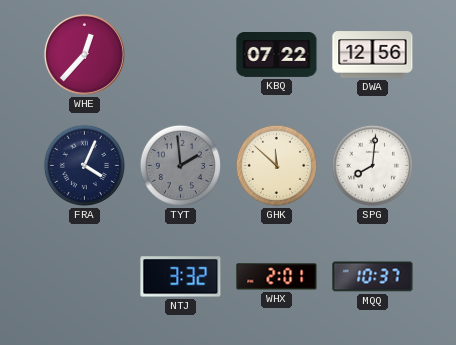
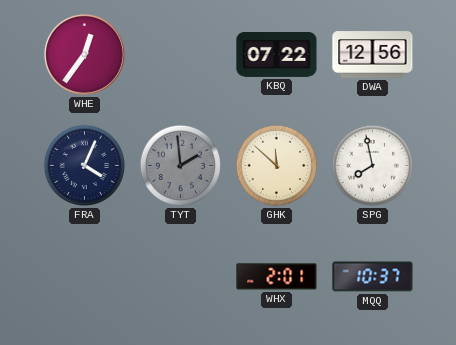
WHE: 12:37 -> 12:36
SPG: 8:01 -> 7:58
NTJ: 3:32 -> none
